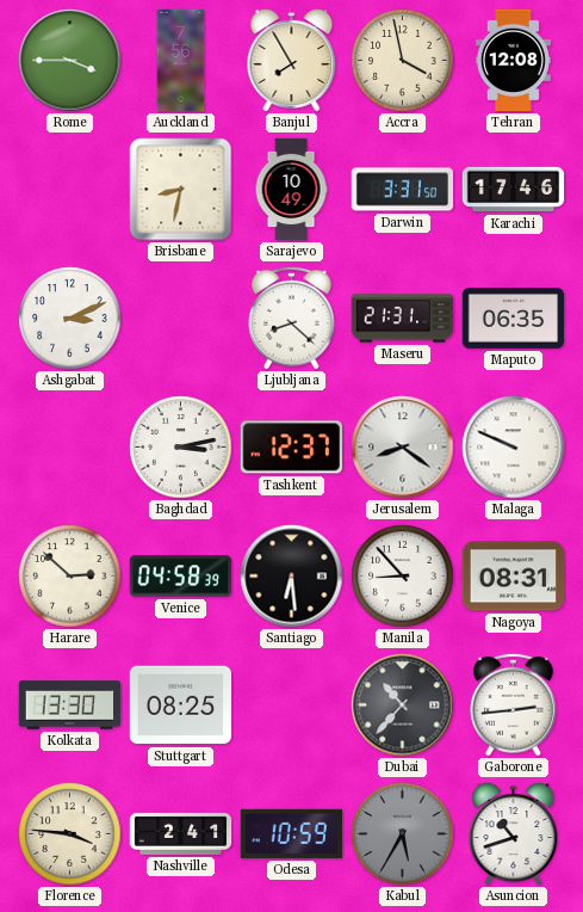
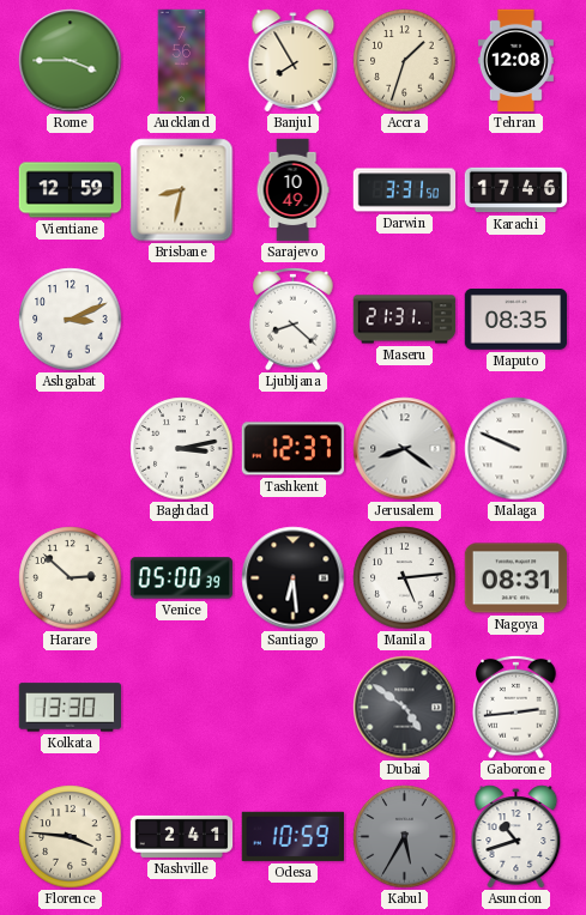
Accra: 3:58 -> 1:33
Vientiane: none -> 12:59
Maputo: 06:35 -> 08:35
Venice: 04:58 -> 05:00
Manila: 8:53 -> 5:14
Stuttgart: 08:25 -> none
Dubai: 10:37 -> 4:51
